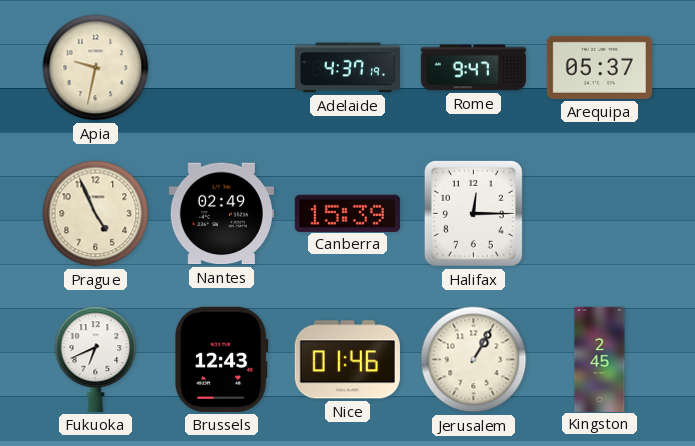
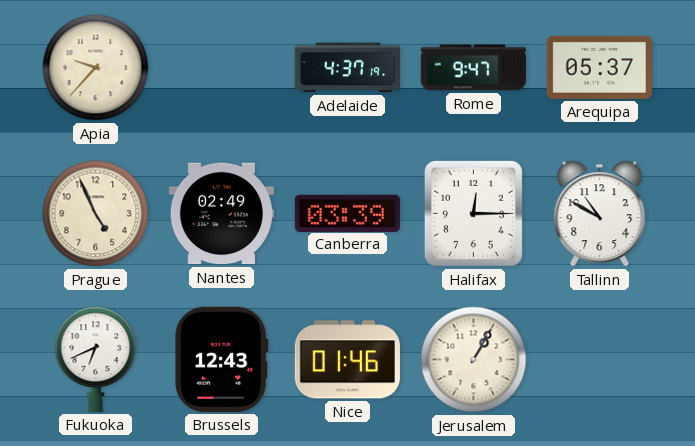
Apia: 9:32 -> 9:37
Canberra: 15:39 -> 03:39
Tallinn: none -> 10:50
Kingston: 2:45 -> none
